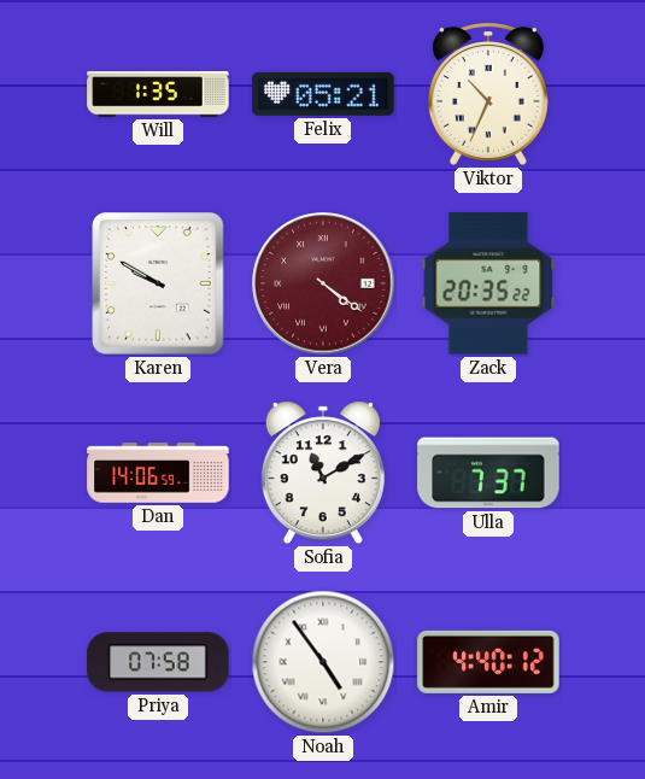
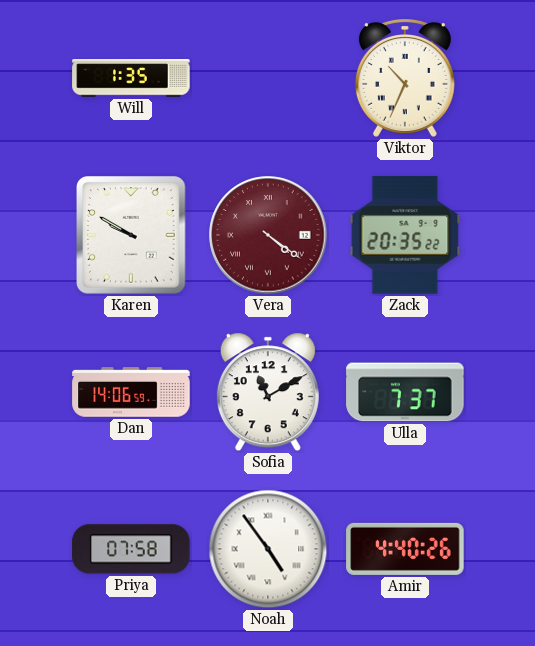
Felix: 05:21 -> none
Amir: 4:40:12 -> 4:40:26
